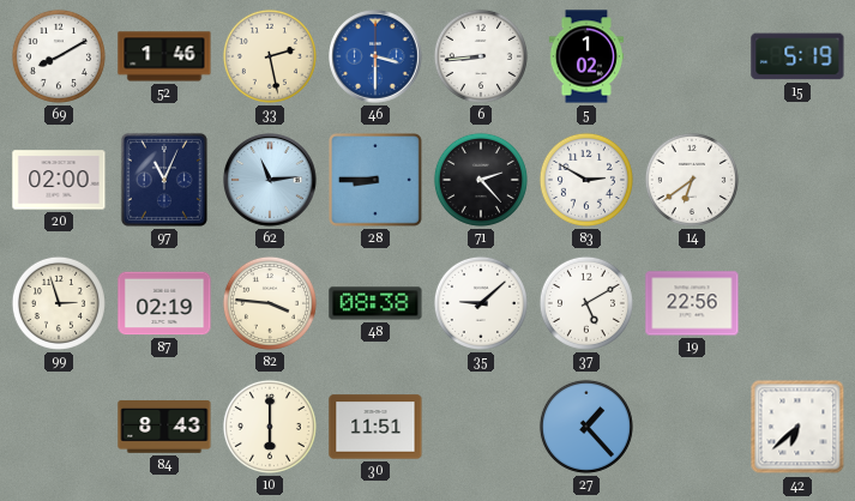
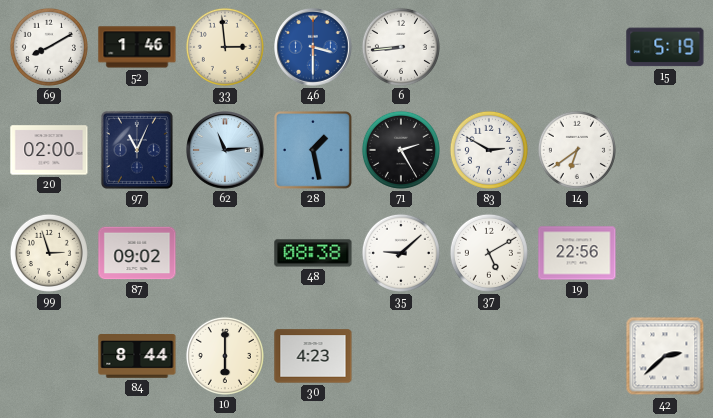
33: 2:28 -> 2:59
5: 1:02 -> none
28: 8:45 -> 1:28
71: 2:23 -> 2:25
87: 02:19 -> 09:02
82: 3:46 -> none
84: 8:43 -> 8:44
30: 11:51 -> 4:23
27: 1:23 -> none
42: 6:38 -> 2:38
